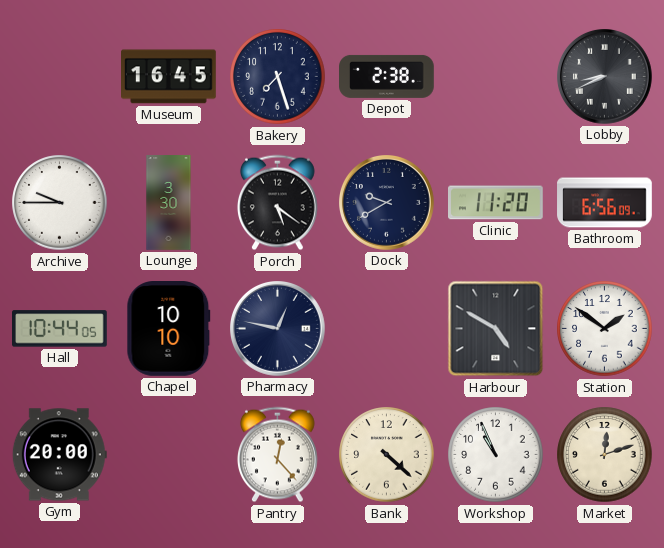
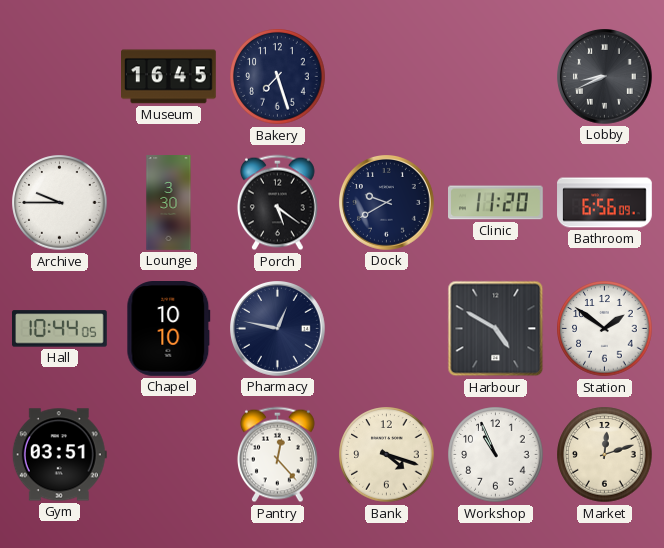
Depot: 2:38 -> none
Gym: 20:00 -> 03:51
Bank: 4:22 -> 4:18
